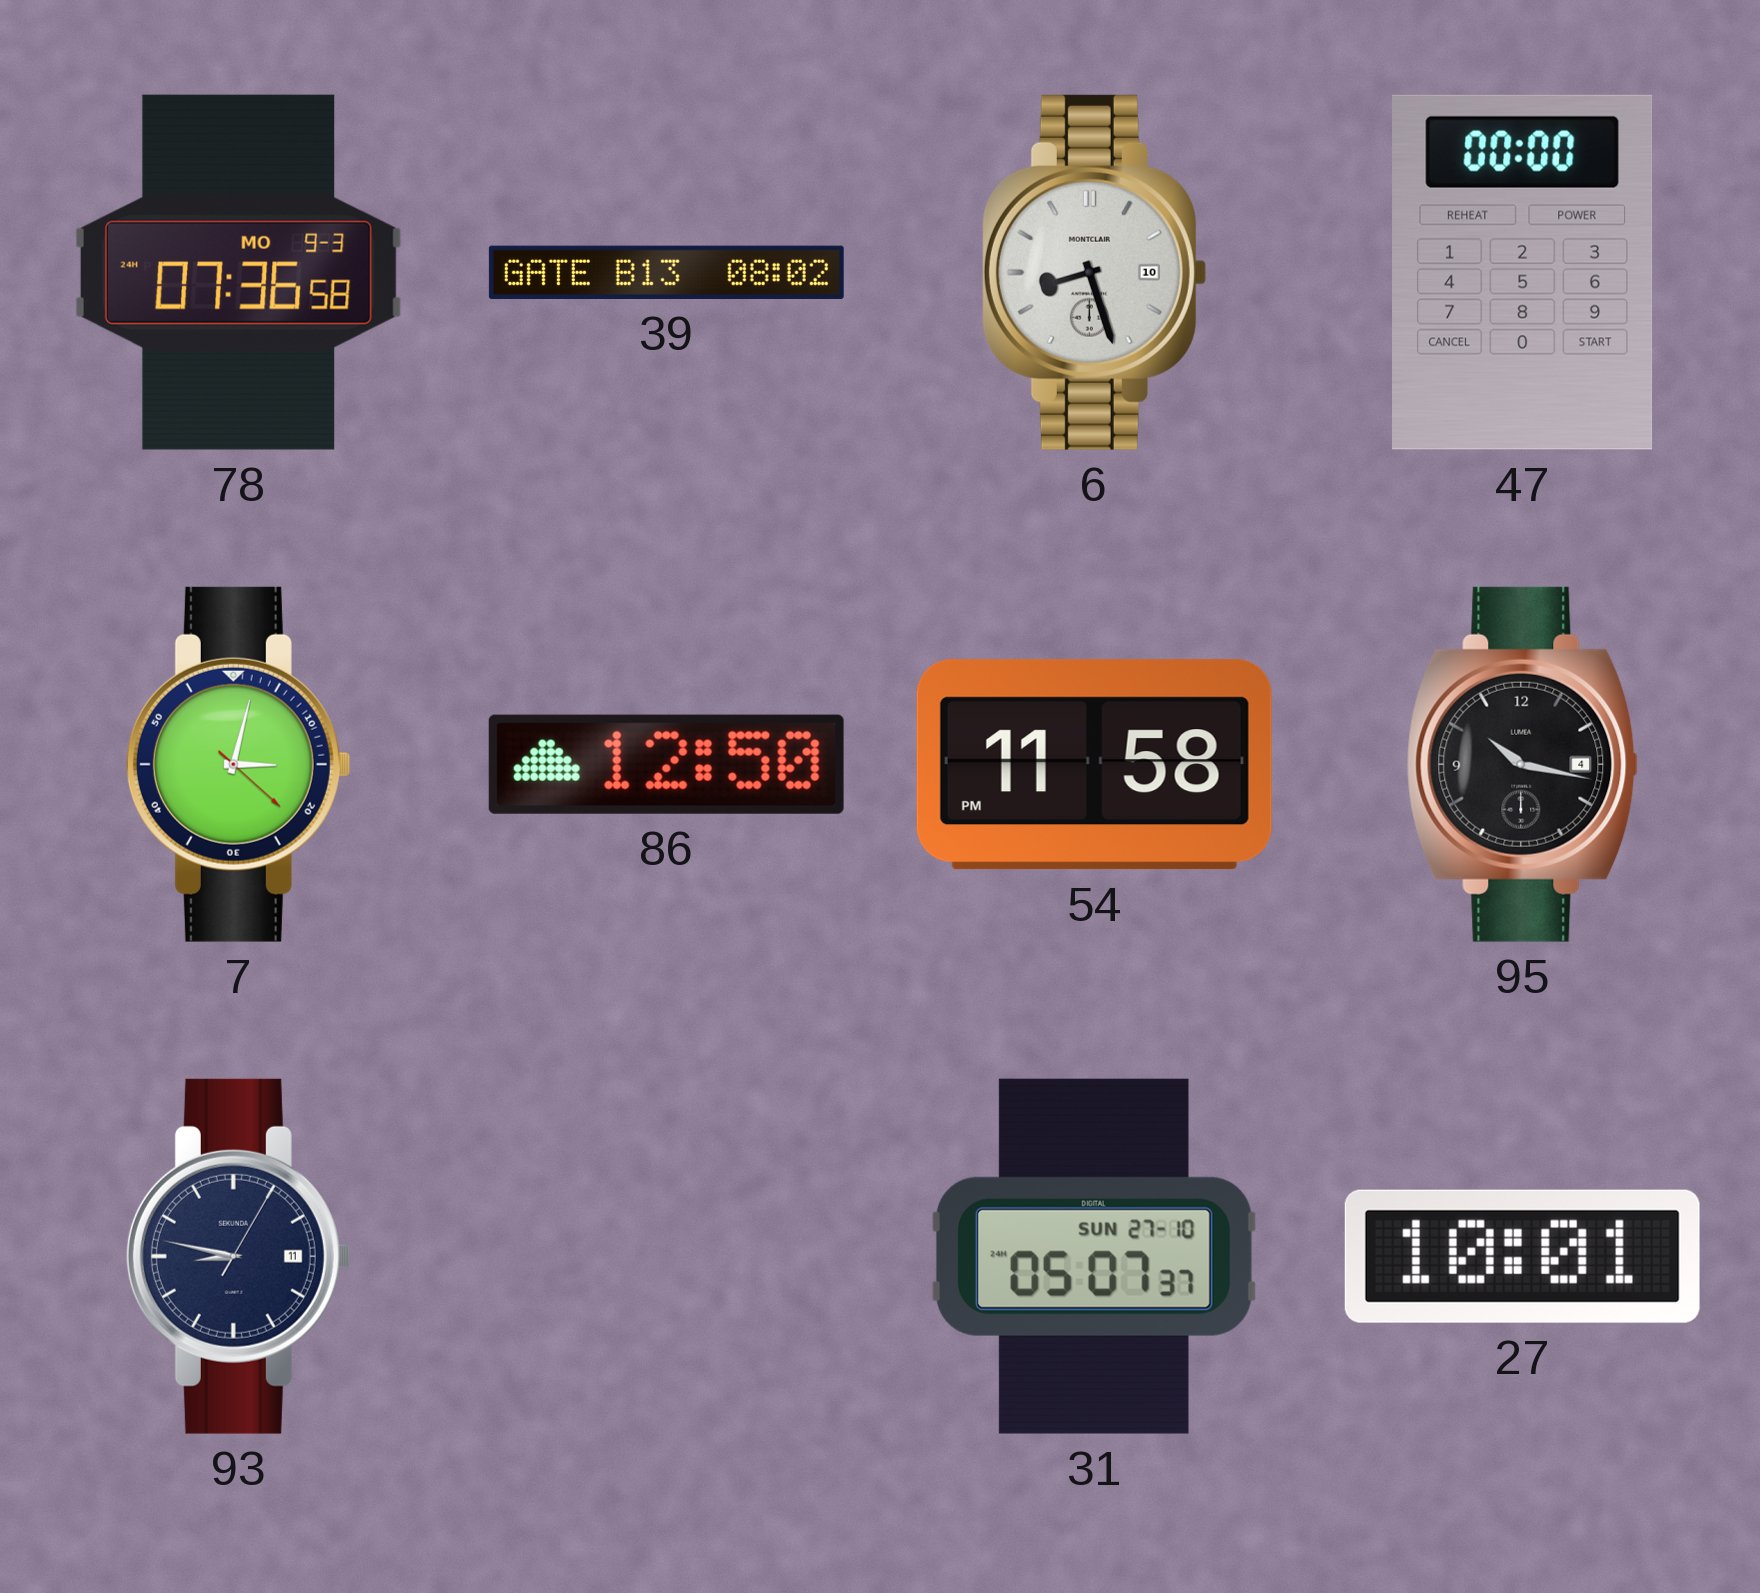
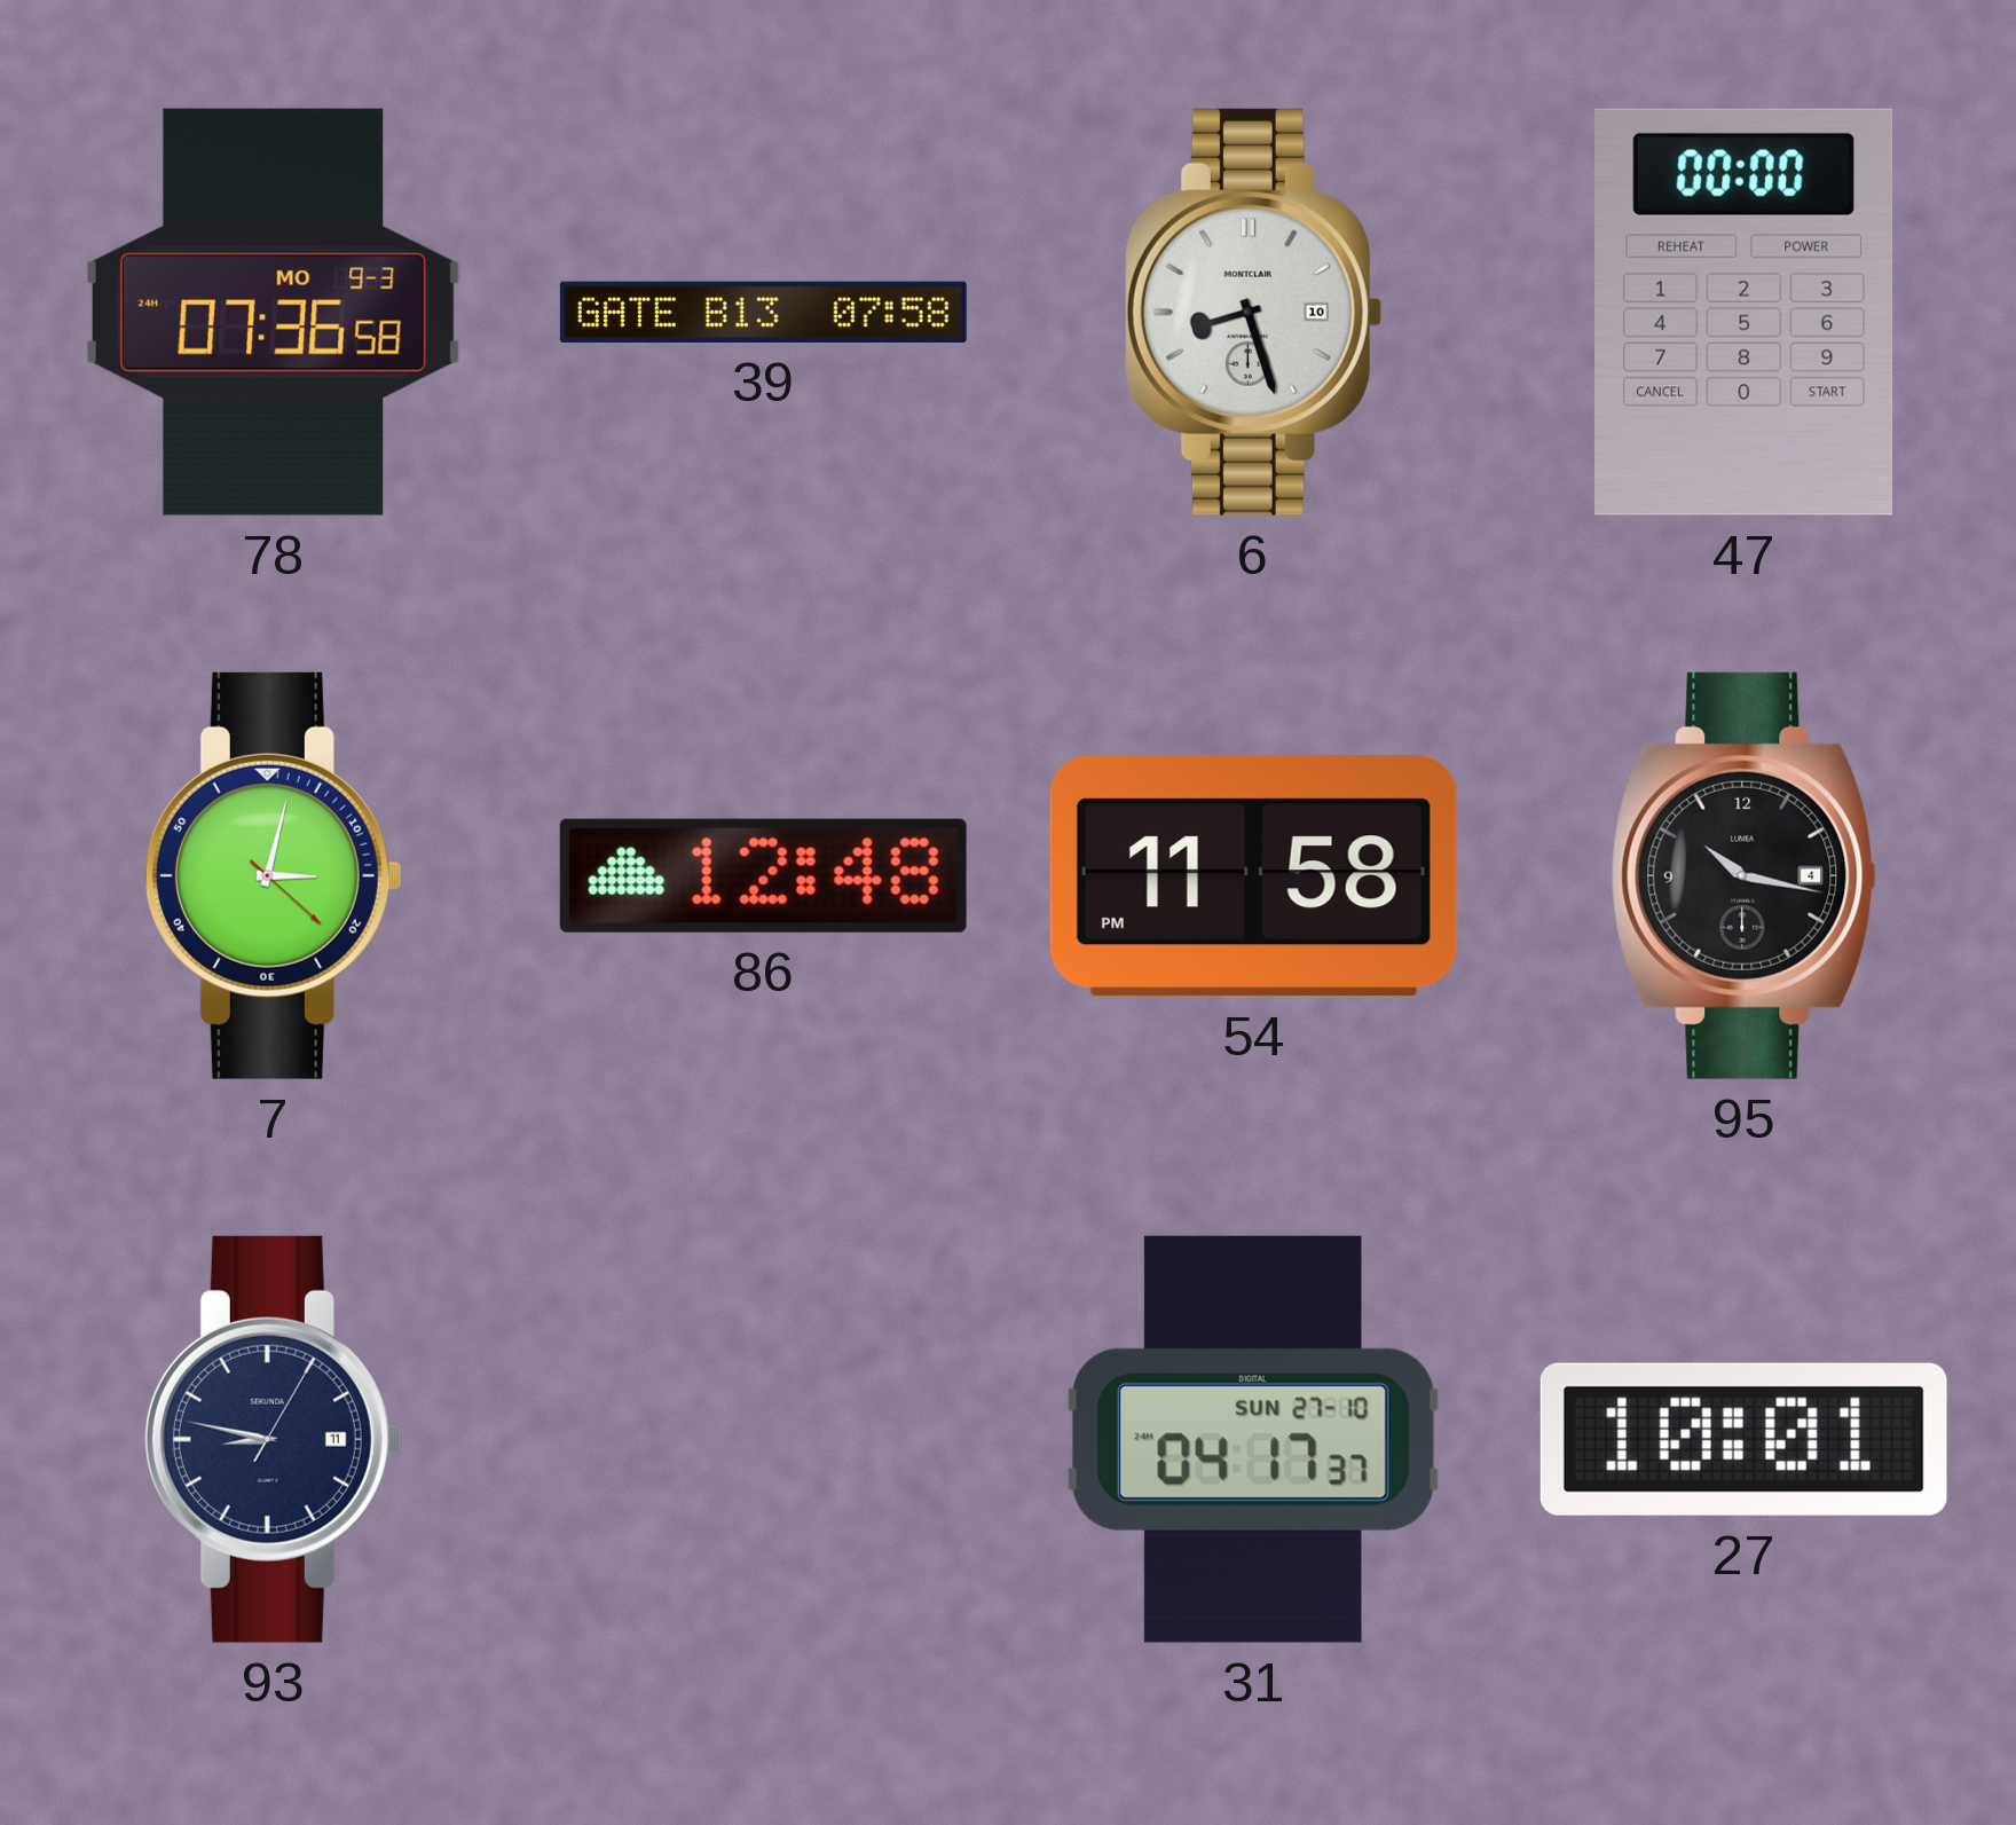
39: 08:02 -> 07:58
86: 12:50 -> 12:48
31: 05:07 -> 04:17
